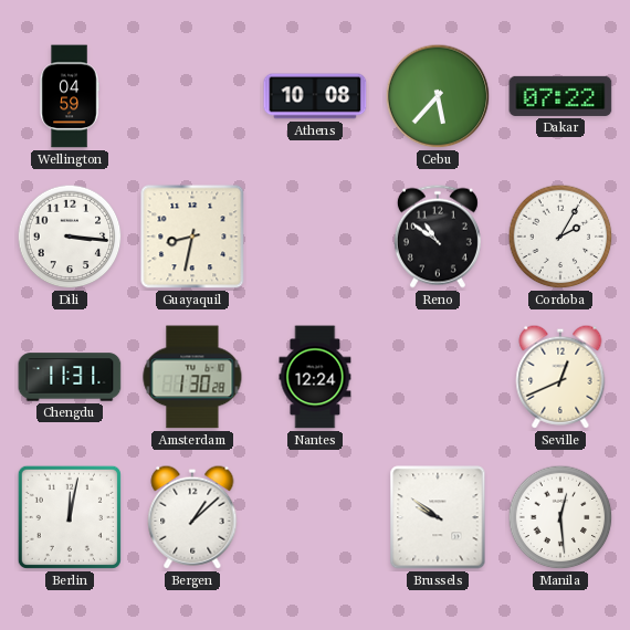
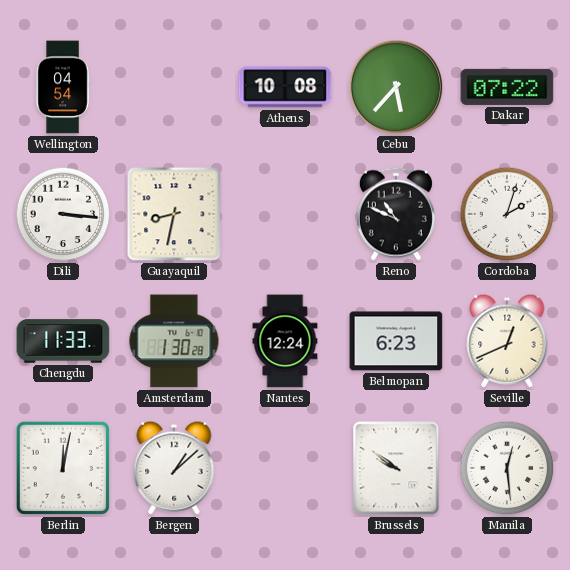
Wellington: 04:59 -> 04:54
Reno: 10:51 -> 10:49
Cordoba: 2:05 -> 2:03
Chengdu: 11:31 -> 11:33
Belmopan: none -> 6:23
